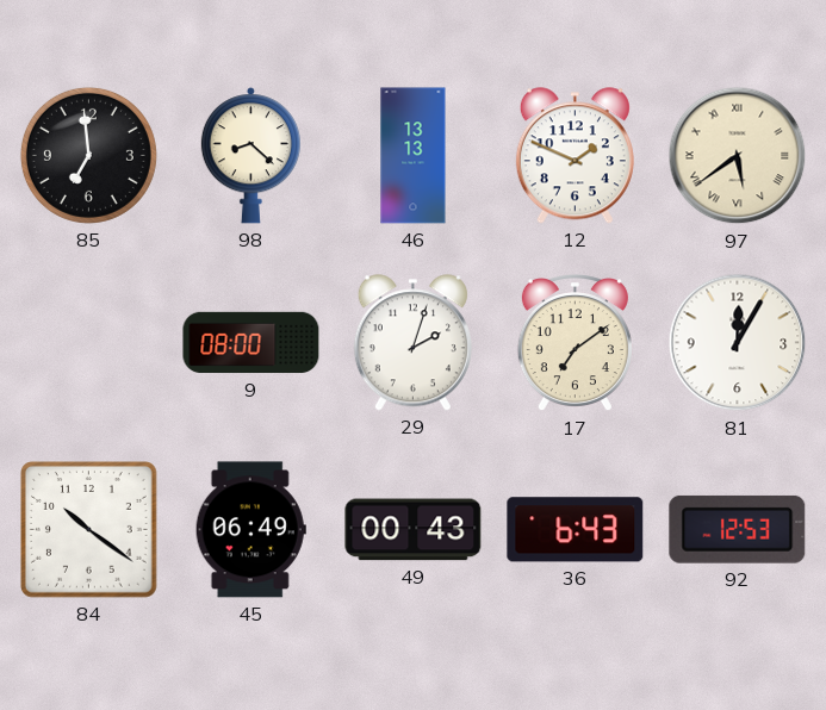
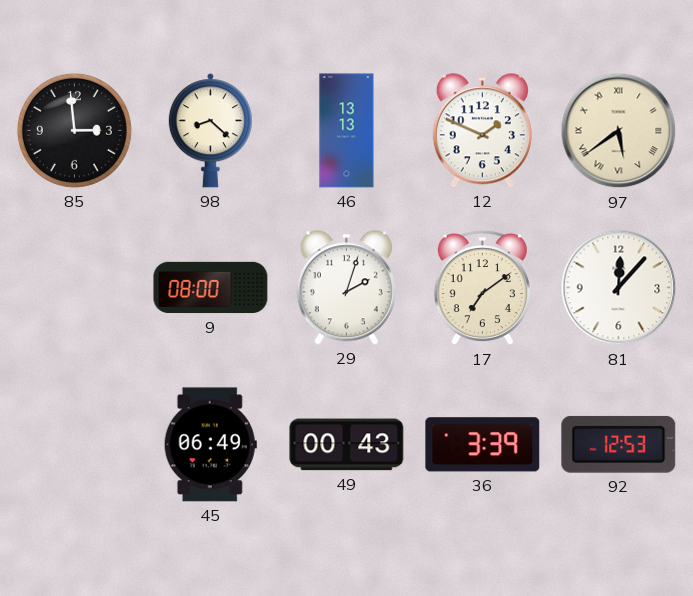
85: 6:59 -> 2:59
81: 12:05 -> 12:07
84: 10:21 -> none
36: 6:43 -> 3:39
